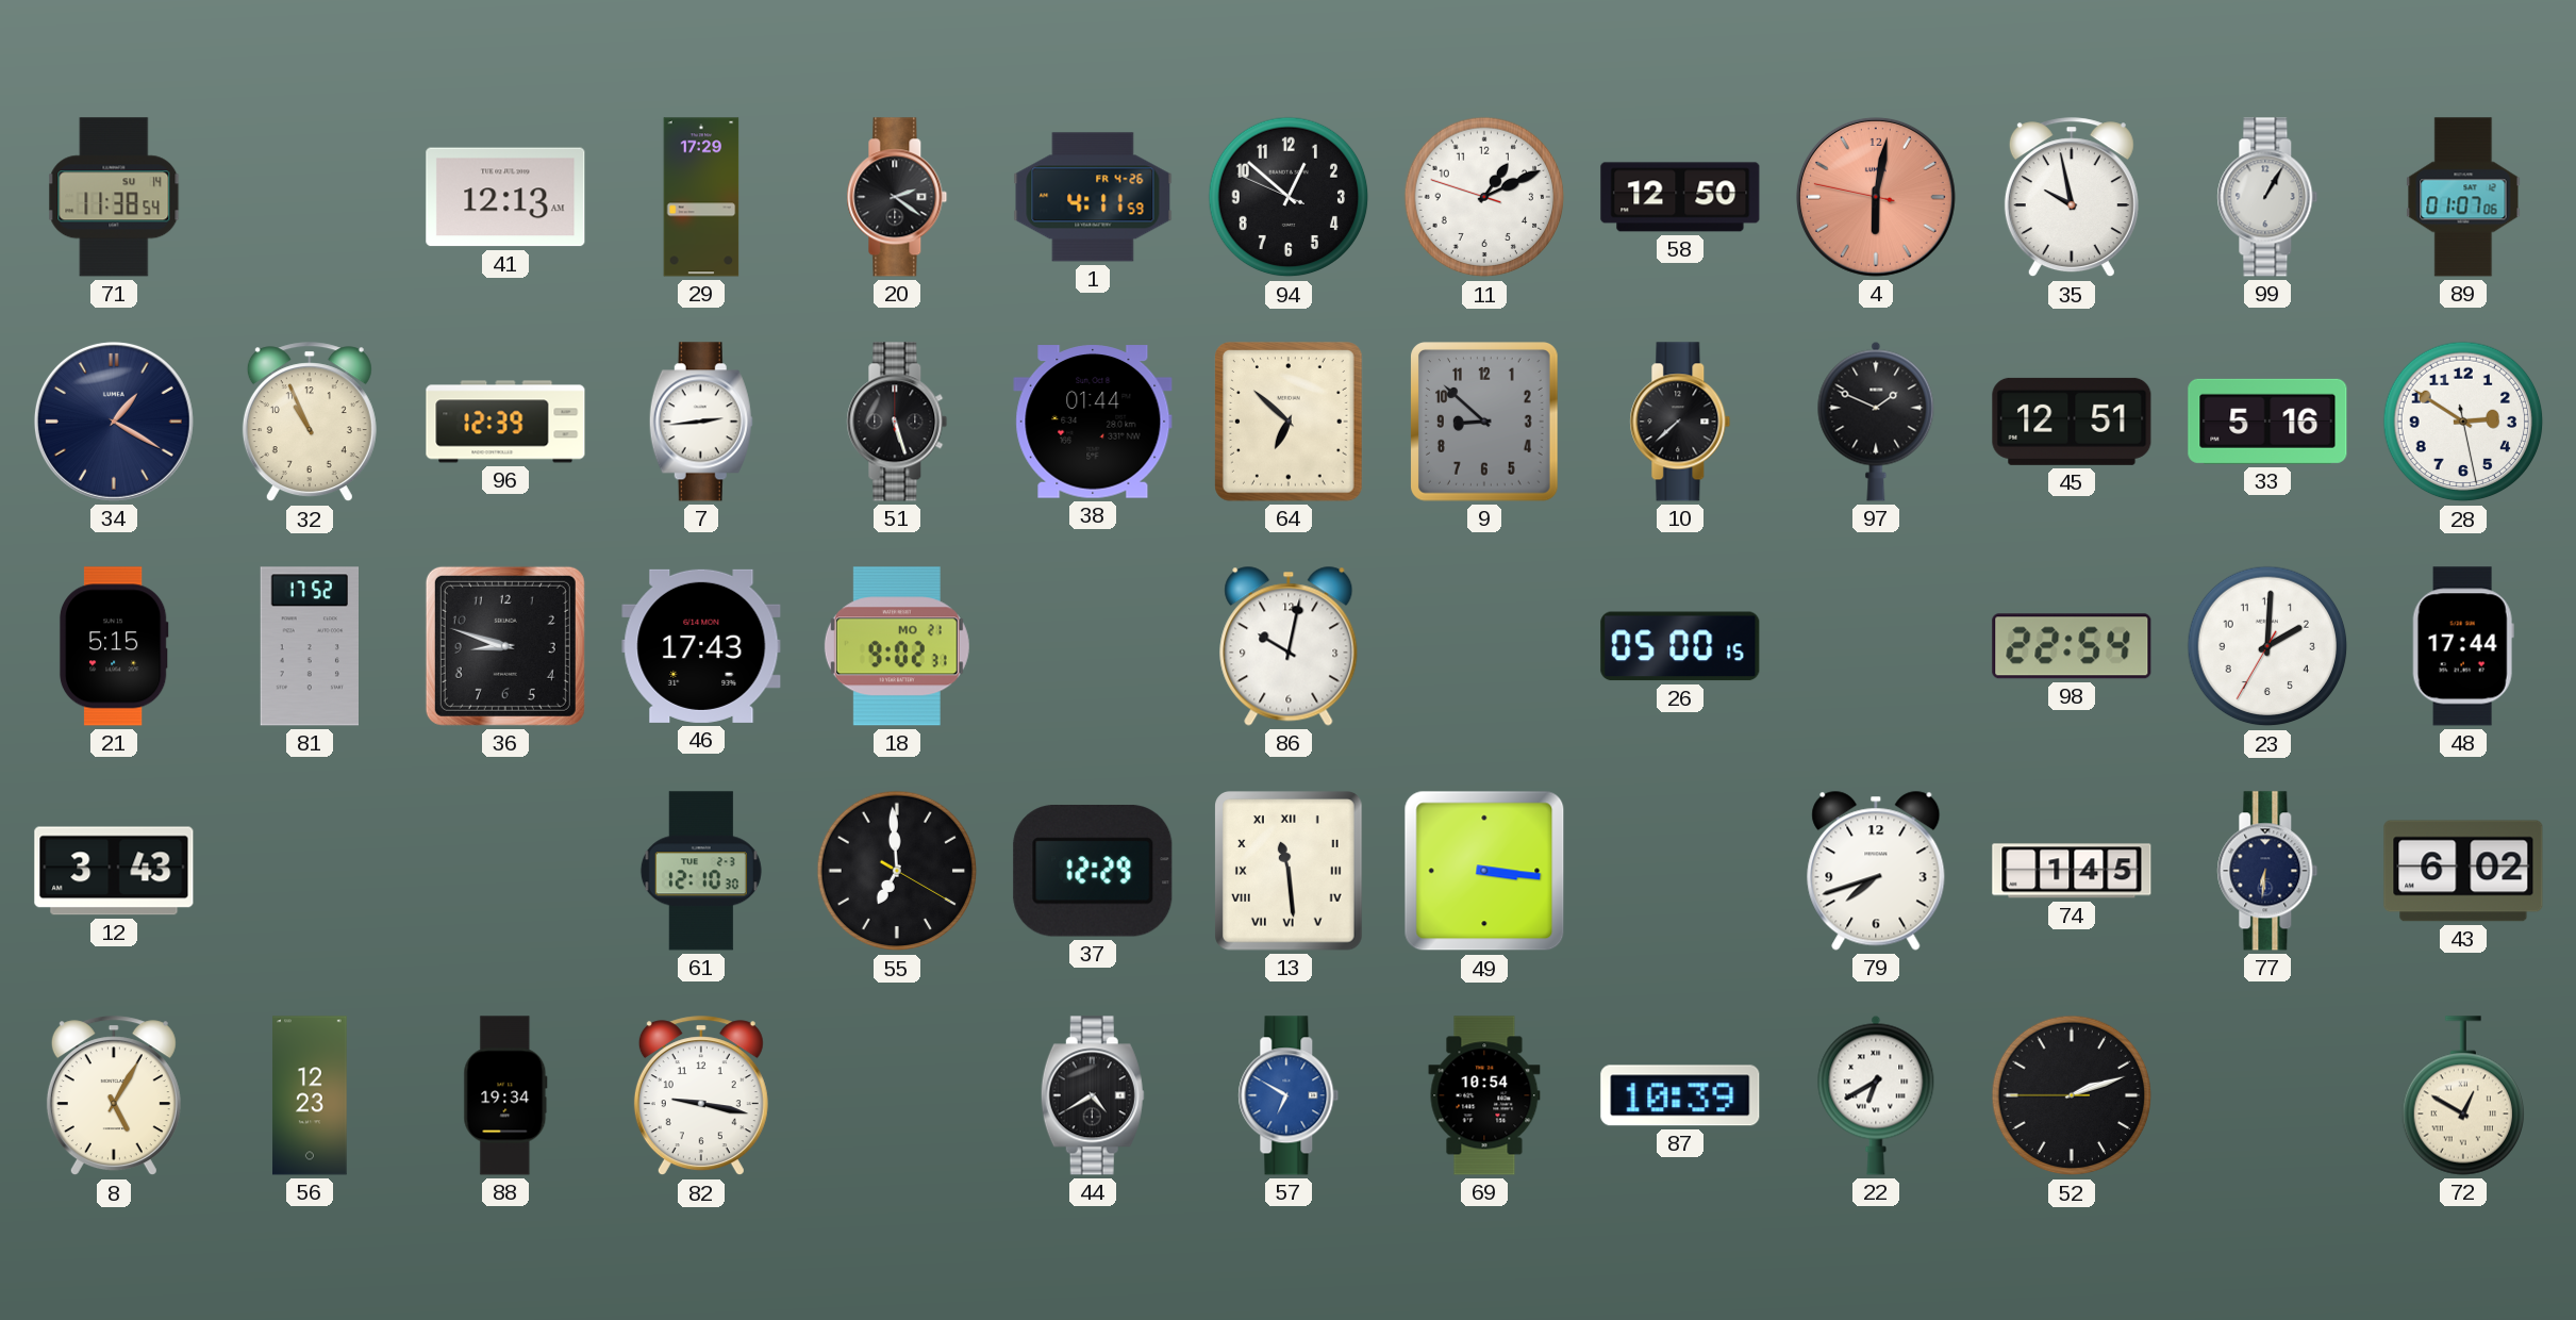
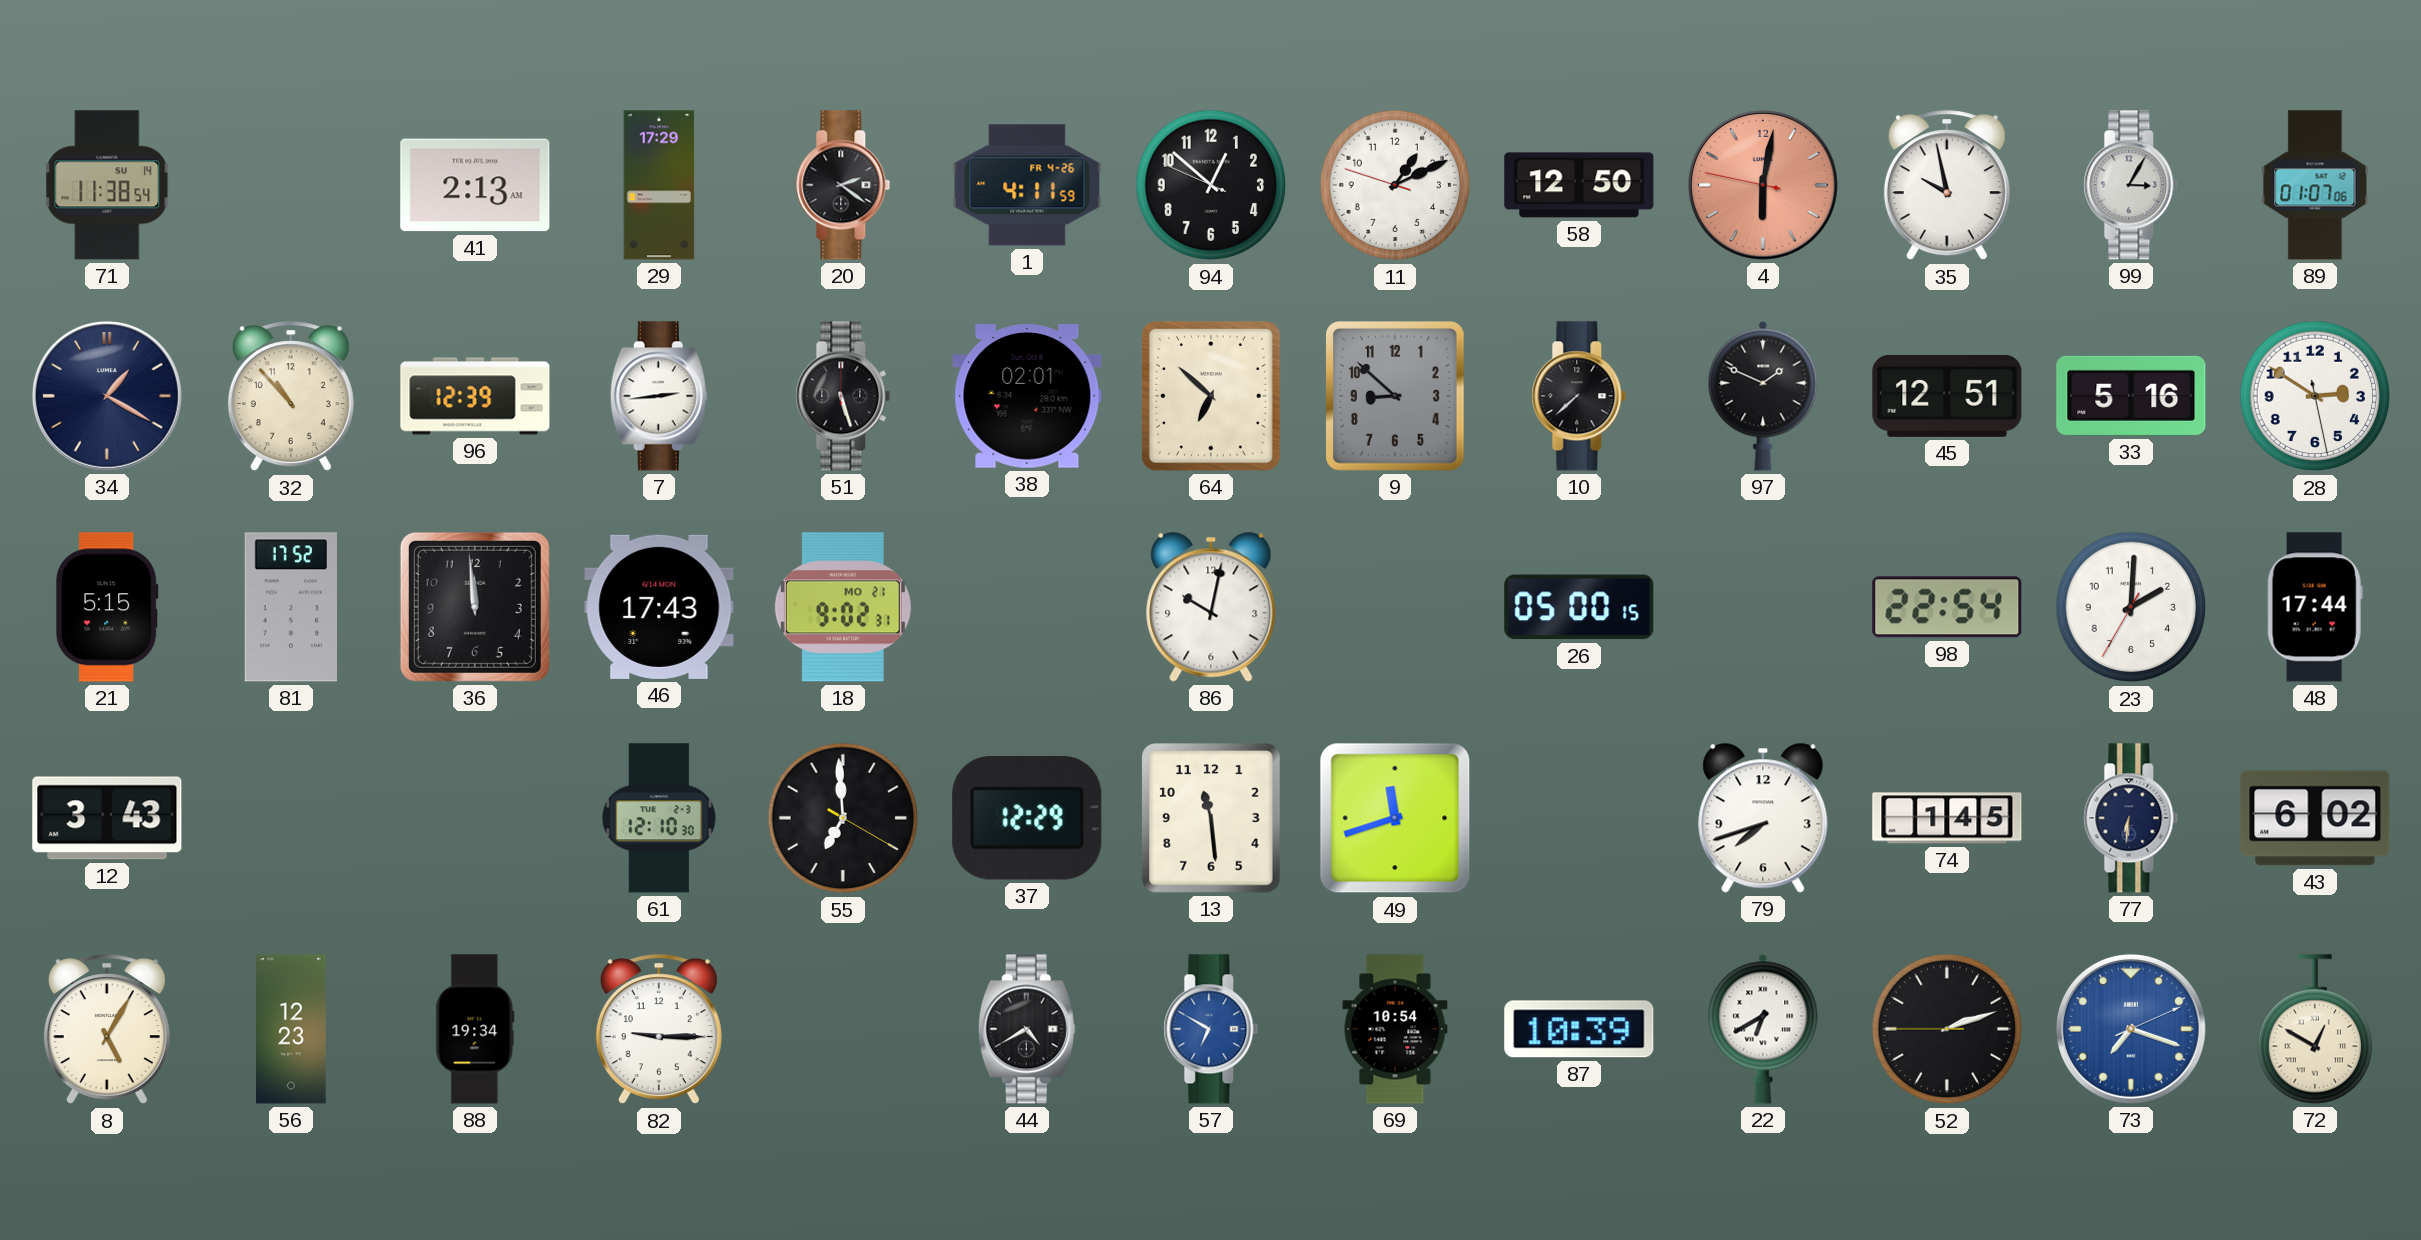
41: 12:13 -> 2:13
99: 1:05 -> 3:05
32: 10:56 -> 10:53
38: 01:44 -> 02:01
36: 8:48 -> 11:59
13 numerals: Roman -> Arabic
49: 3:16 -> 11:42
82: 9:17 -> 9:15
73: none -> 7:18
